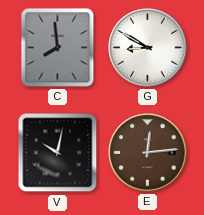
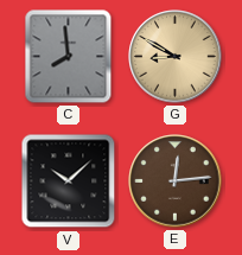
G dial: white -> champagne
V: 10:02 -> 10:08
